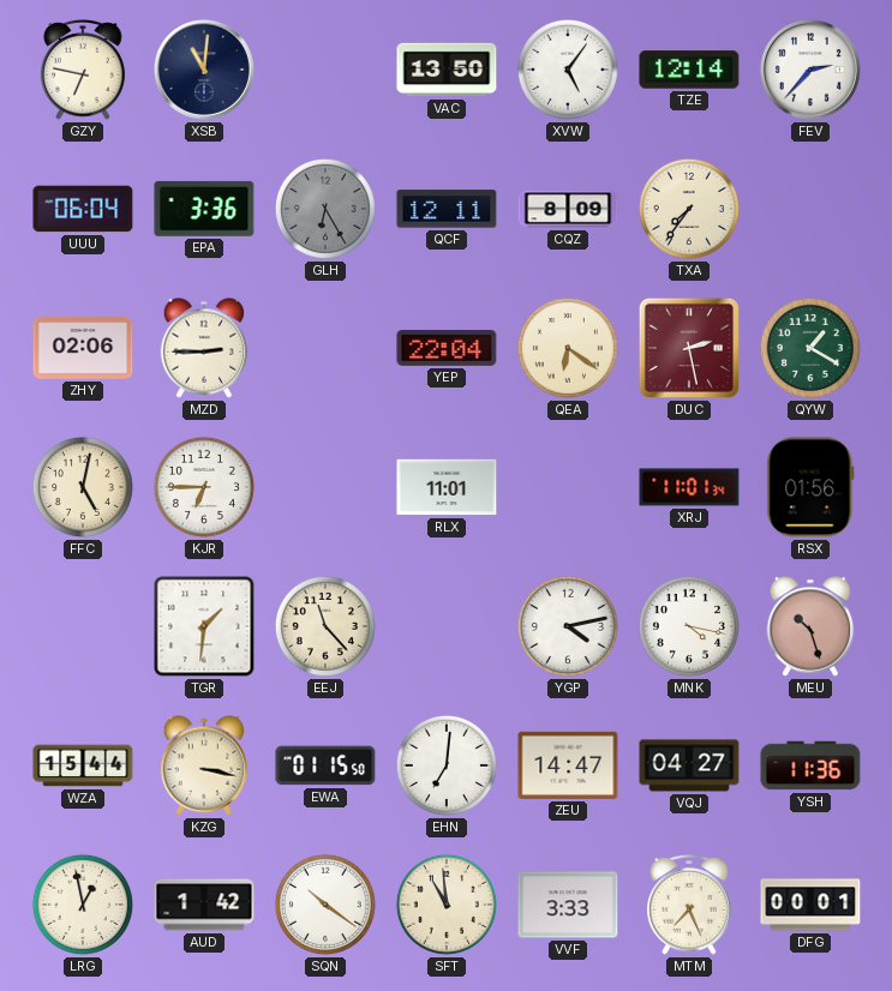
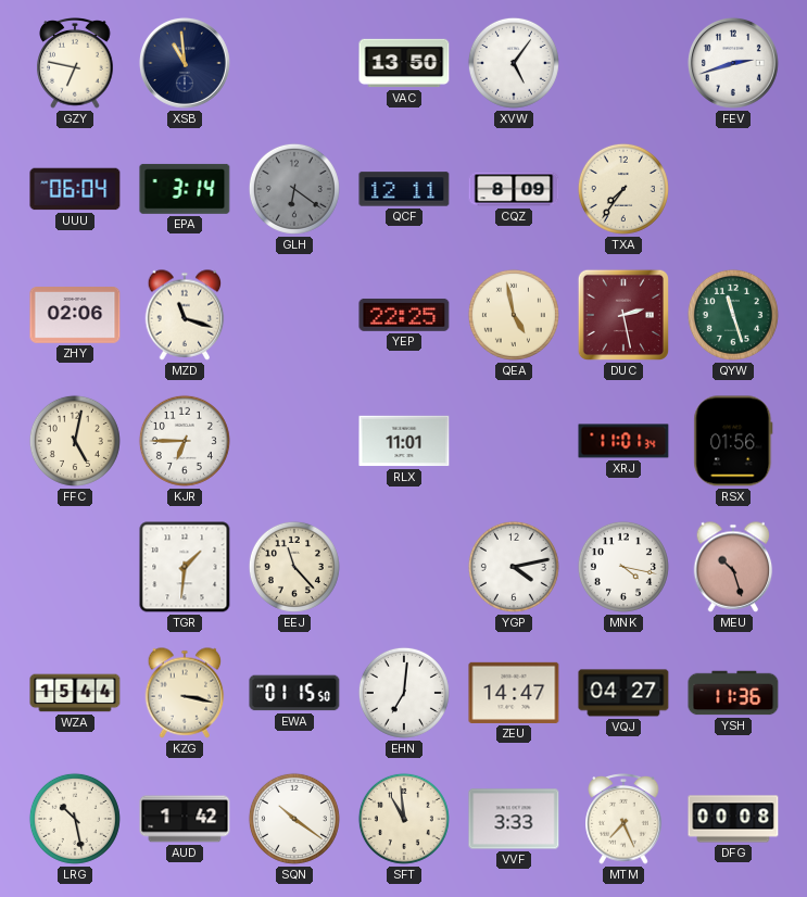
XSB: 11:01 -> 10:59
TZE: 12:14 -> none
FEV: 2:37 -> 2:42
EPA: 3:36 -> 3:14
GLH: 6:25 -> 6:21
MZD: 2:45 -> 11:18
YEP: 22:04 -> 22:25
QEA: 6:21 -> 4:58
QYW: 1:20 -> 11:27
LRG: 12:58 -> 10:28
DFG: 00:01 -> 00:08
